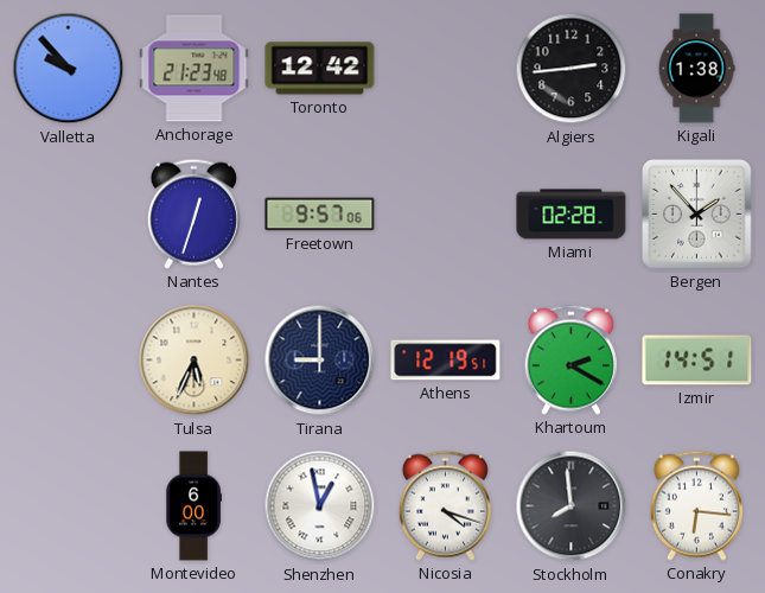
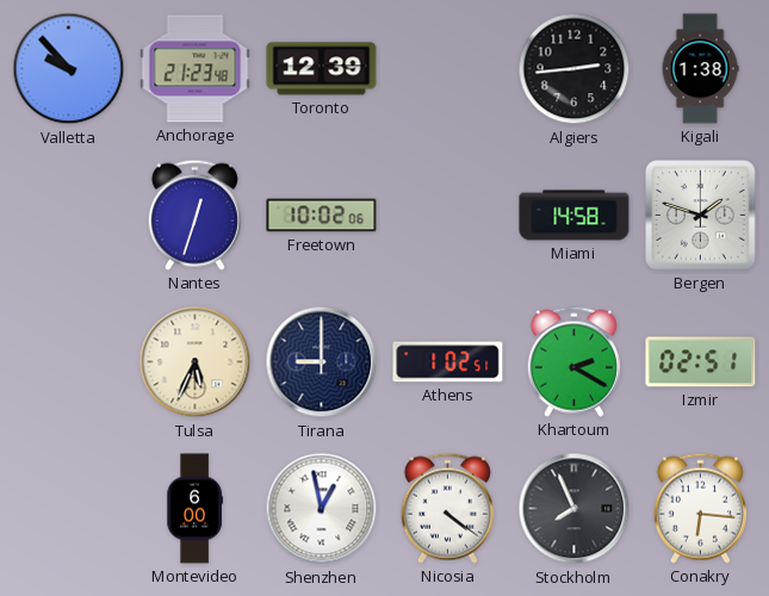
Toronto: 12:42 -> 12:39
Freetown: 9:57 -> 10:02
Miami: 02:28 -> 14:58
Bergen: 1:53 -> 1:48
Athens: 12:19 -> 1:02
Izmir: 14:51 -> 02:51
Nicosia: 4:18 -> 4:21
Stockholm: 7:59 -> 7:56
